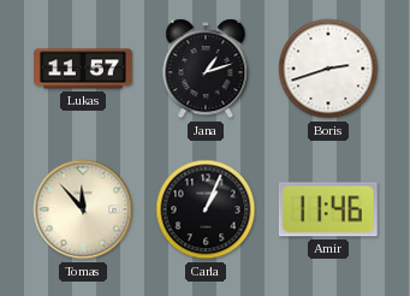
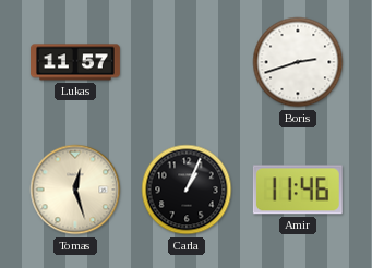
Jana: 1:12 -> none
Tomas: 11:53 -> 12:27
